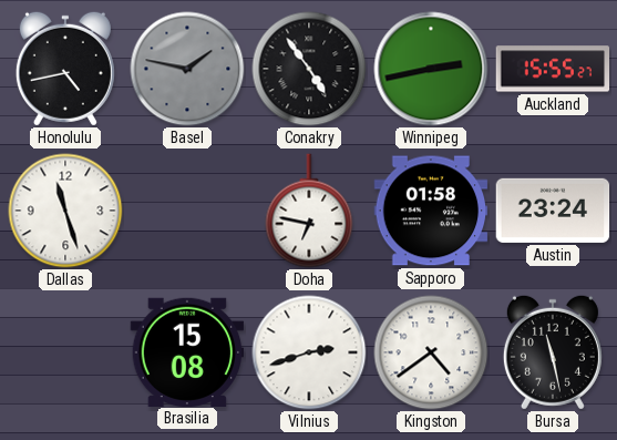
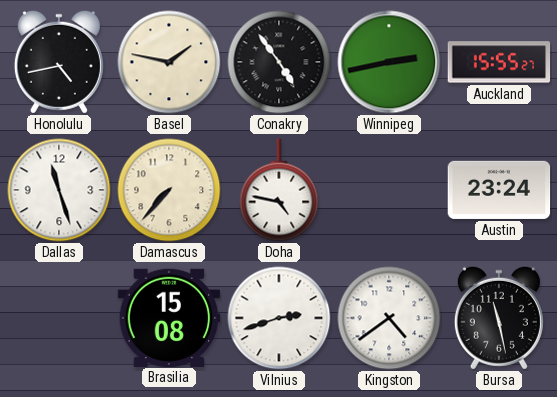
Basel dial: grey -> cream
Damascus: none -> 7:37
Doha: 6:47 -> 4:47
Sapporo: 01:58 -> none
